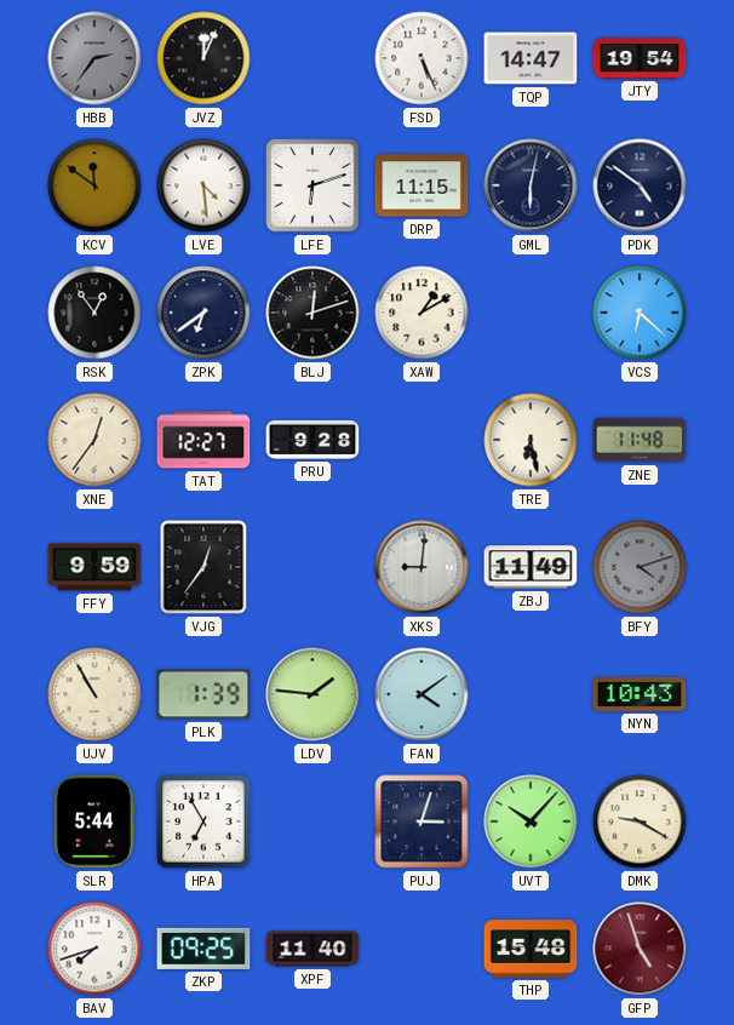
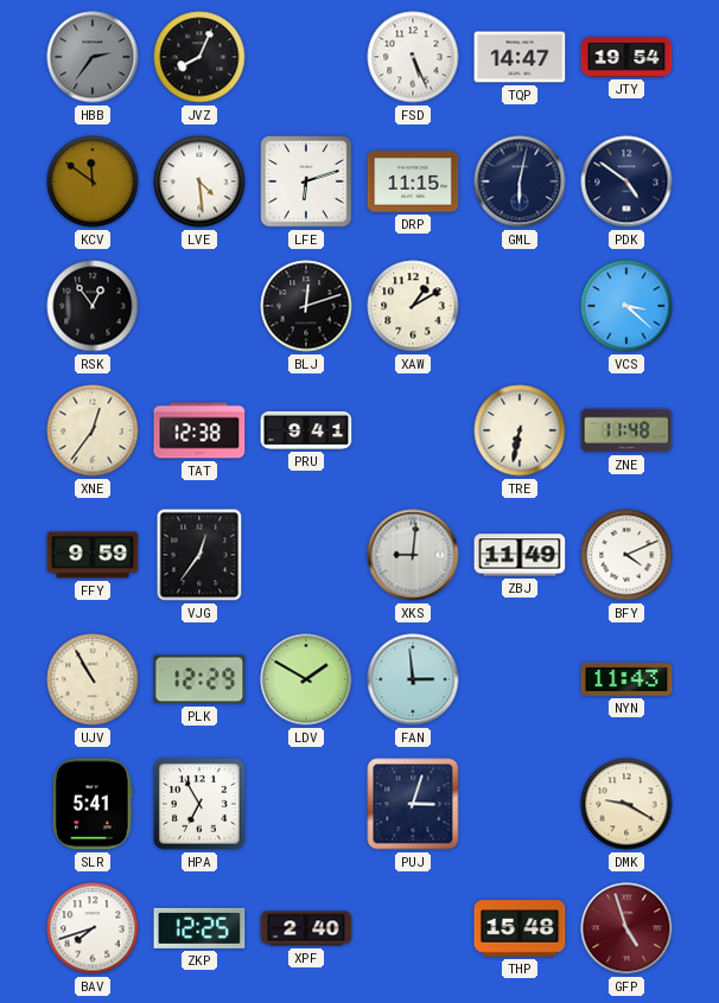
JVZ: 12:04 -> 8:04
ZPK: 6:39 -> none
VCS: 6:22 -> 3:22
TAT: 12:27 -> 12:38
PRU: 9:28 -> 9:41
TRE: 6:28 -> 6:32
BFY: 4:12 -> 4:11
BFY dial: grey -> white
PLK: 1:39 -> 12:29
LDV: 1:46 -> 1:50
FAN: 4:09 -> 2:59
NYN: 10:43 -> 11:43
SLR: 5:44 -> 5:41
UVT: 10:07 -> none
ZKP: 09:25 -> 12:25
XPF: 11:40 -> 2:40
